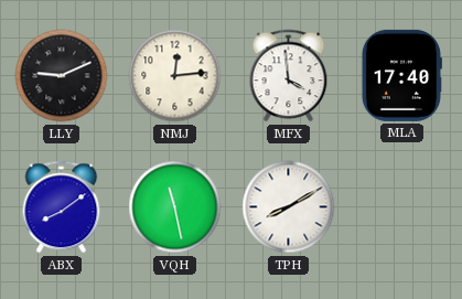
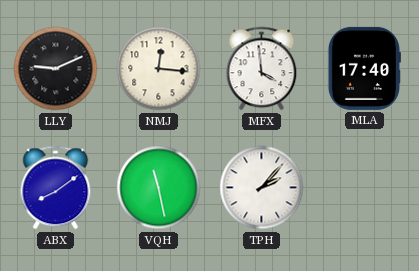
NMJ: 12:14 -> 12:16
TPH: 8:10 -> 2:07
